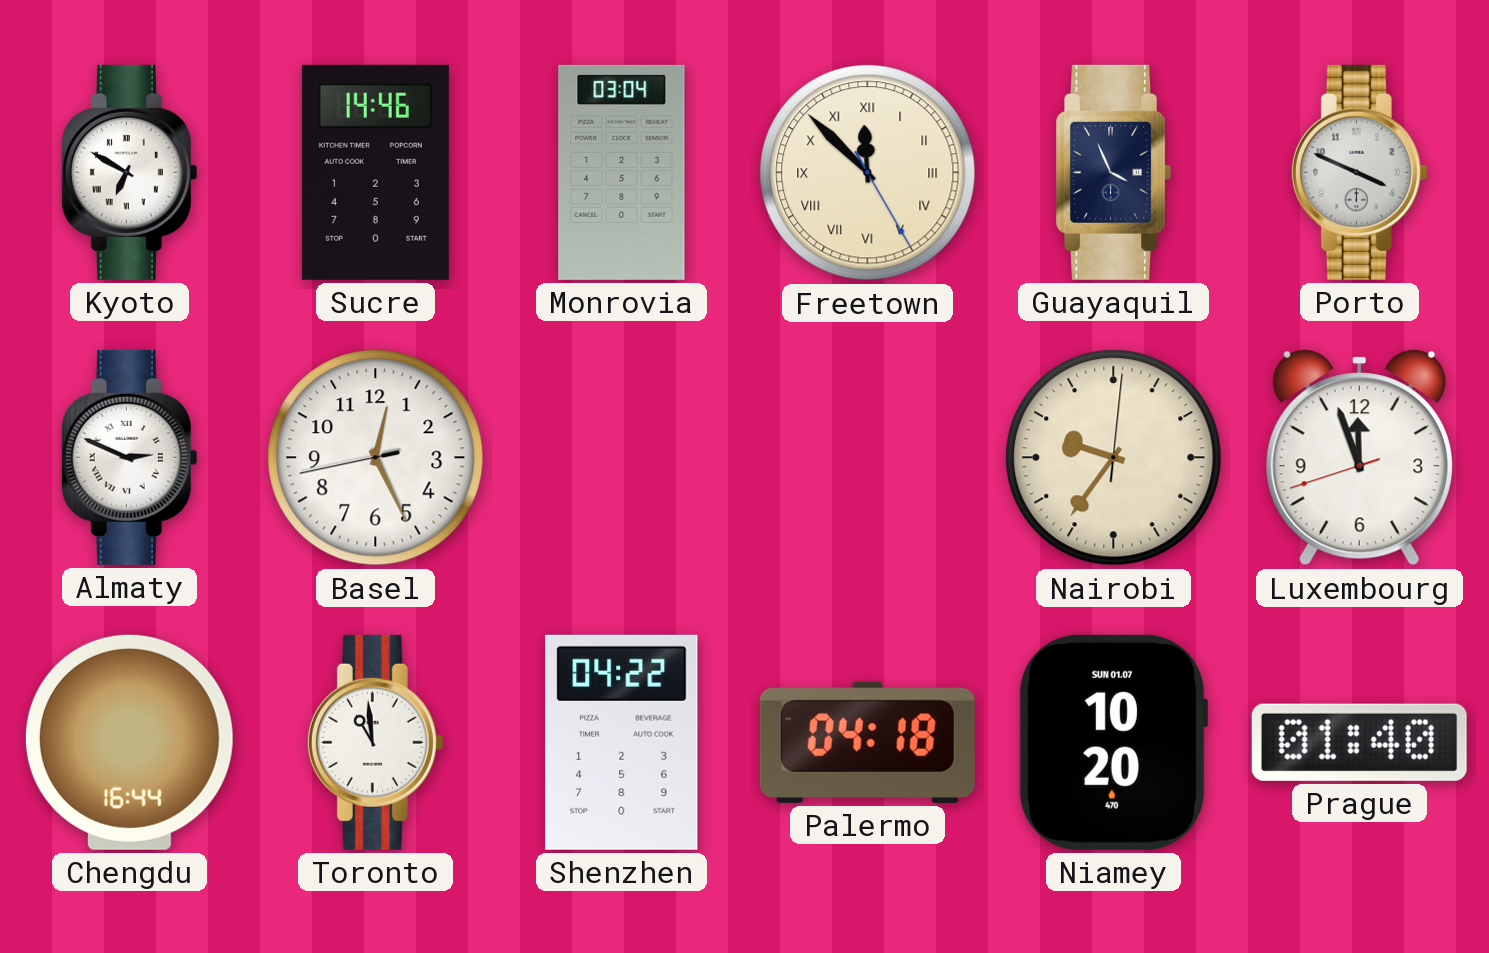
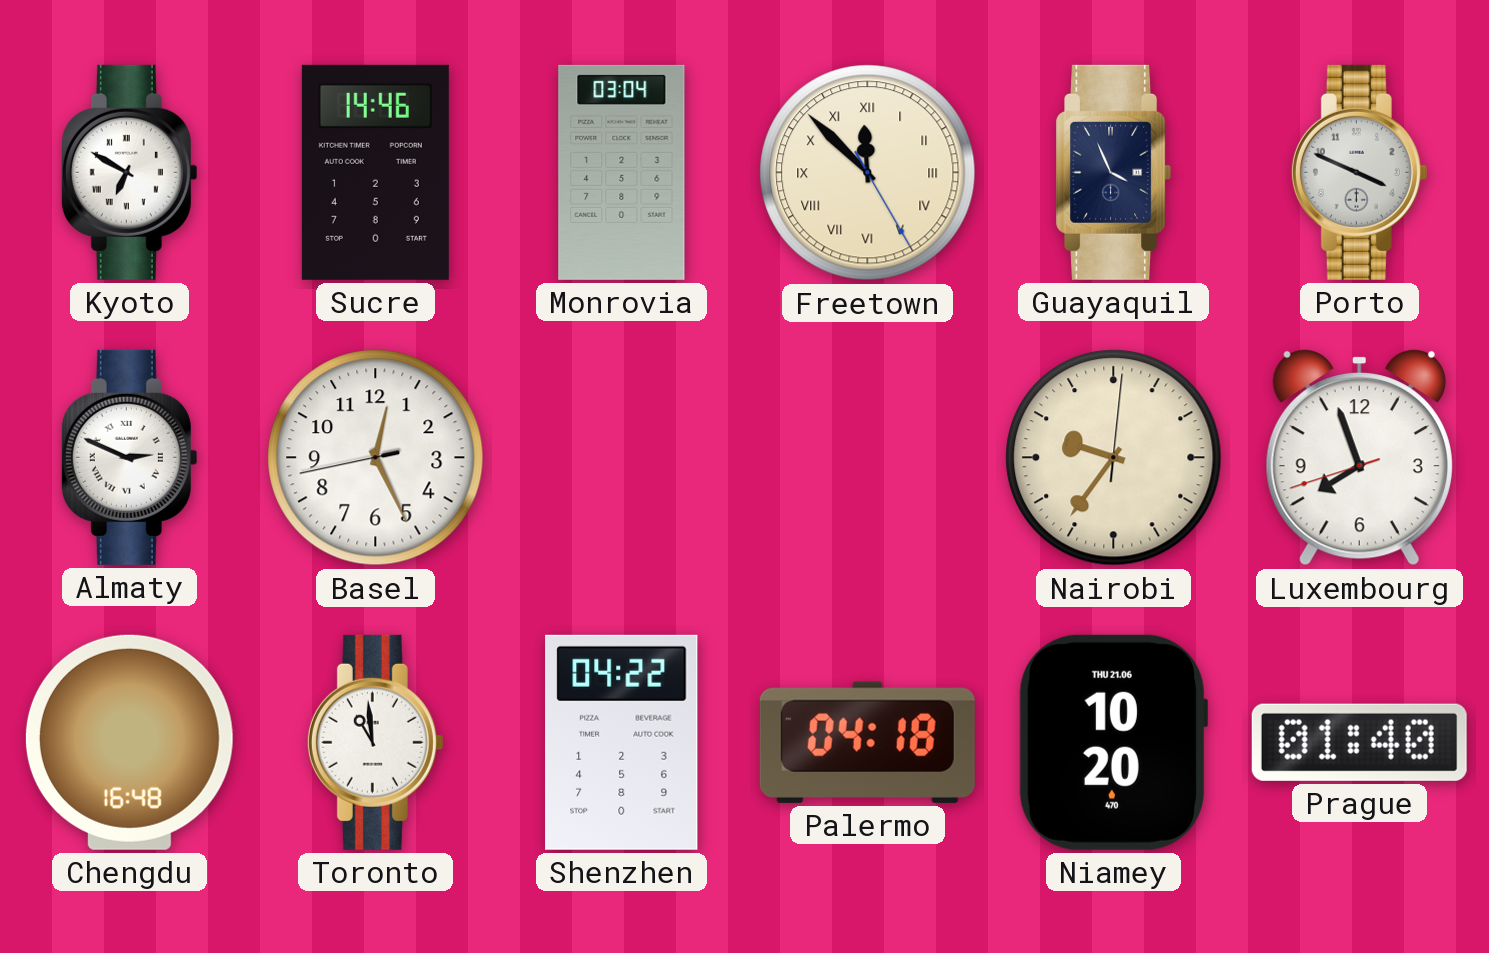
Luxembourg: 11:56 -> 7:56
Chengdu: 16:44 -> 16:48
Niamey date: SUN 01.07 -> THU 21.06
